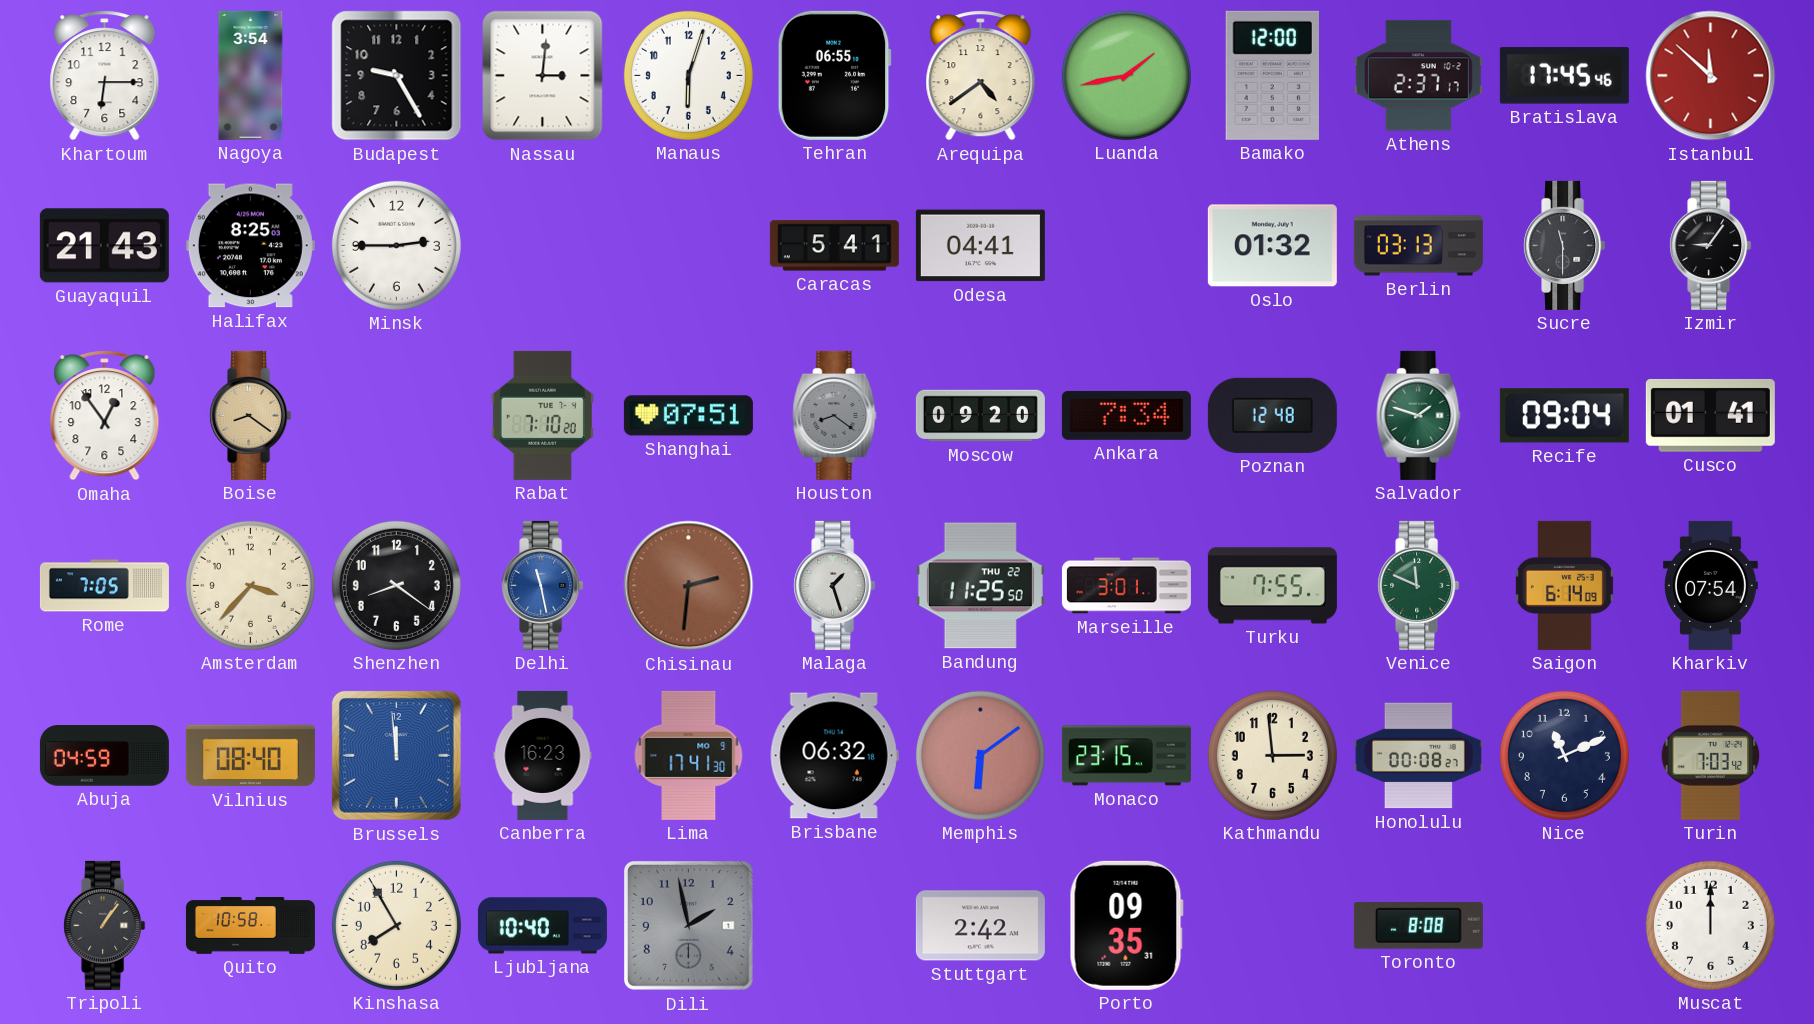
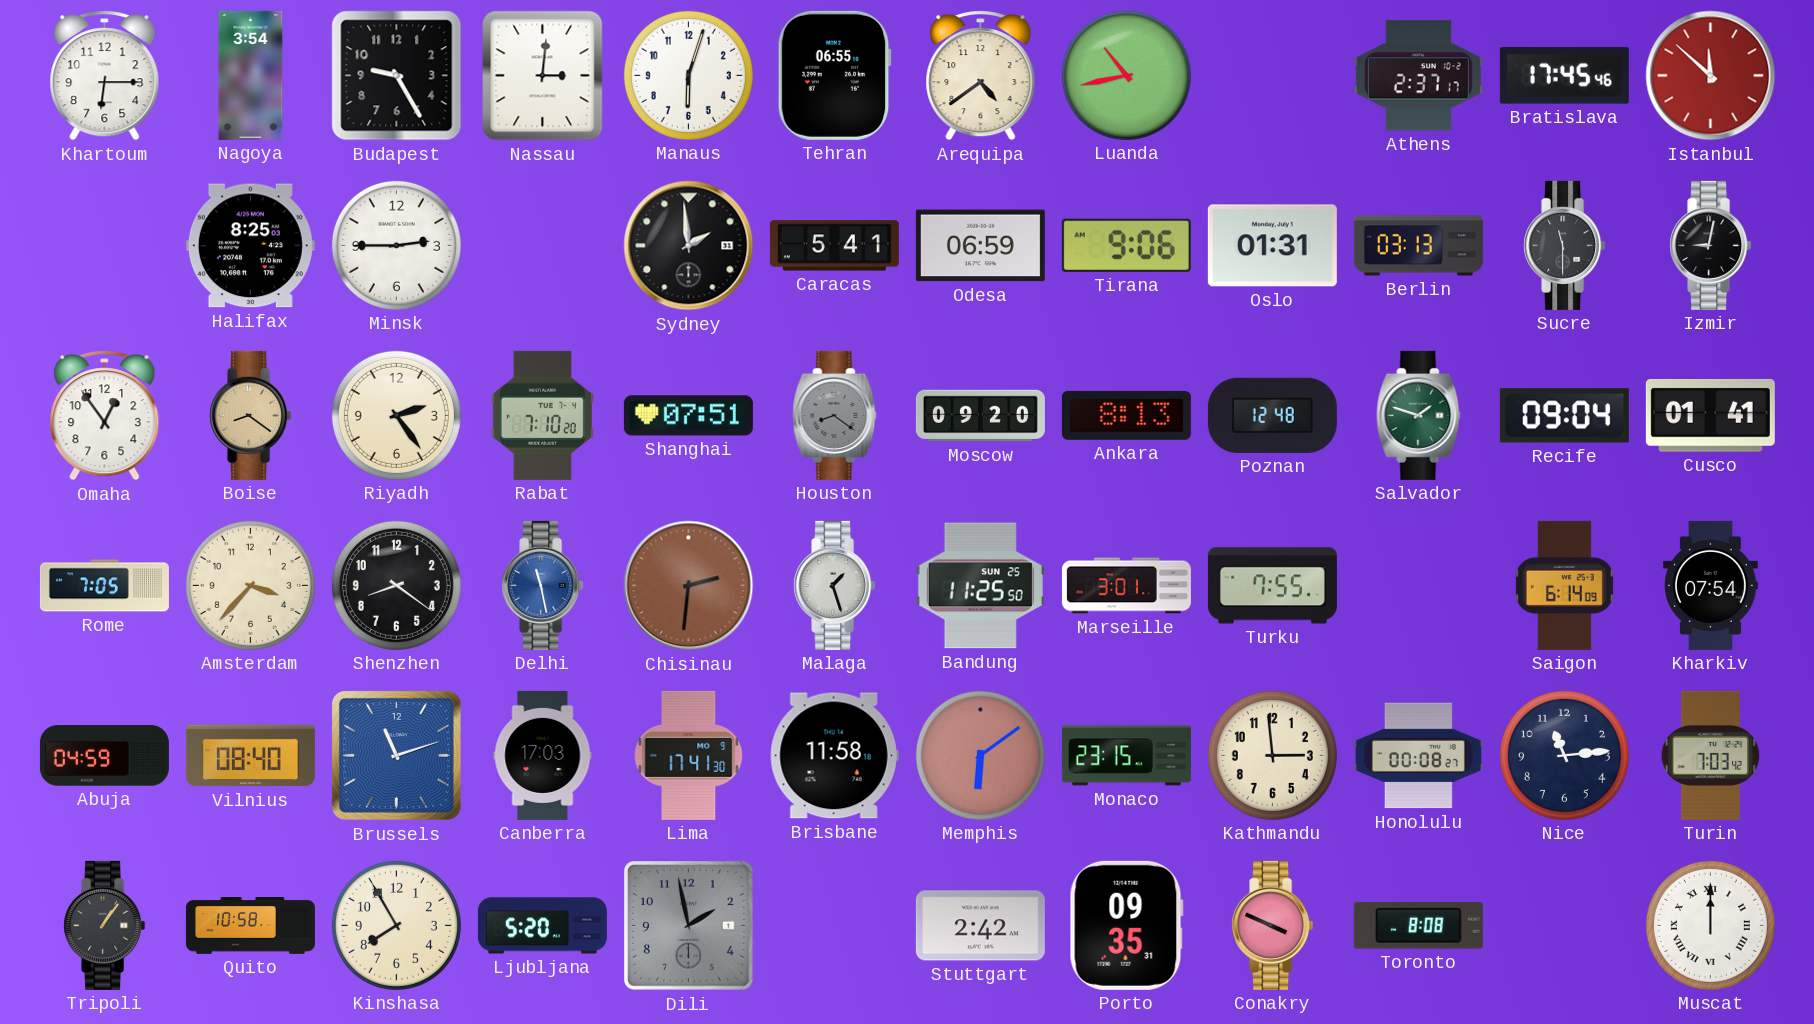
Luanda: 1:43 -> 10:43
Bamako: 12:00 -> none
Guayaquil: 21:43 -> none
Sydney: none -> 1:59
Odesa: 04:41 -> 06:59
Tirana: none -> 9:06
Oslo: 01:32 -> 01:31
Izmir: 9:06 -> 9:02
Riyadh: none -> 2:24
Ankara: 7:34 -> 8:13
Bandung date: THU 22 -> SUN 25
Venice: 11:49 -> none
Brussels: 11:59 -> 11:12
Canberra: 16:23 -> 17:03
Brisbane: 06:32 -> 11:58
Nice: 11:11 -> 11:14
Ljubljana: 10:40 -> 5:20
Conakry: none -> 3:49
Muscat numerals: Arabic -> Roman
